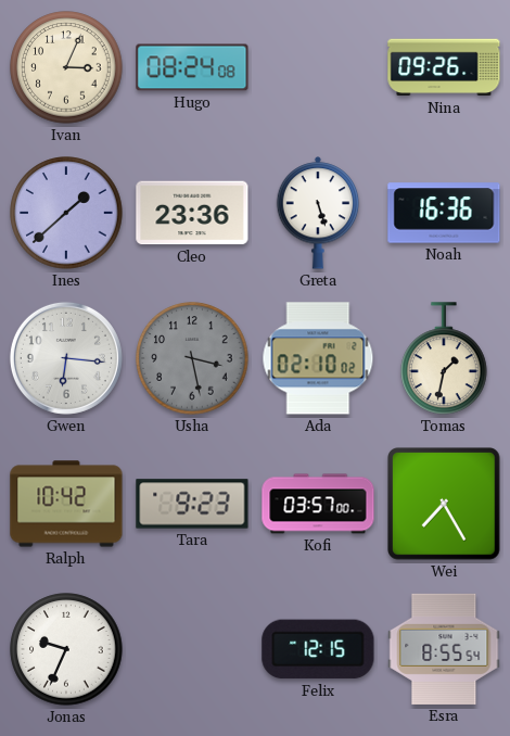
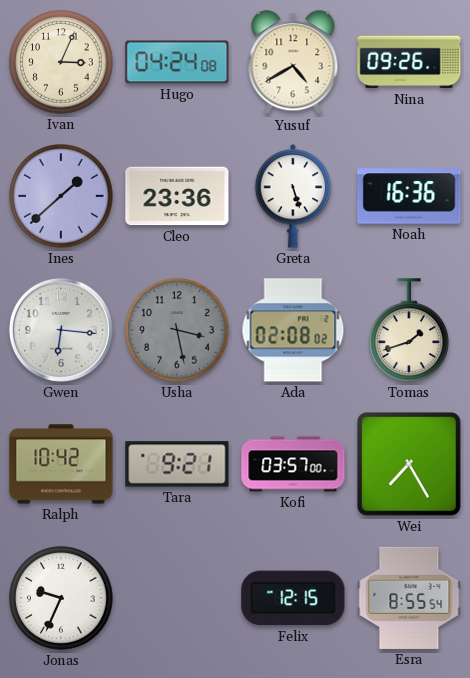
Hugo: 08:24 -> 04:24
Yusuf: none -> 4:40
Ada: 02:10 -> 02:08
Tomas: 1:32 -> 1:42
Tara: 9:23 -> 9:21
